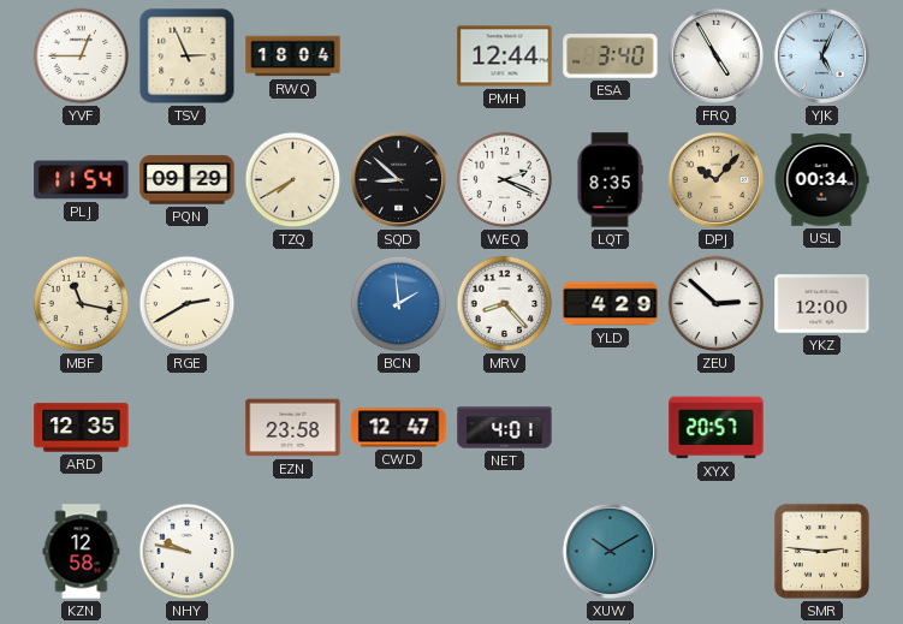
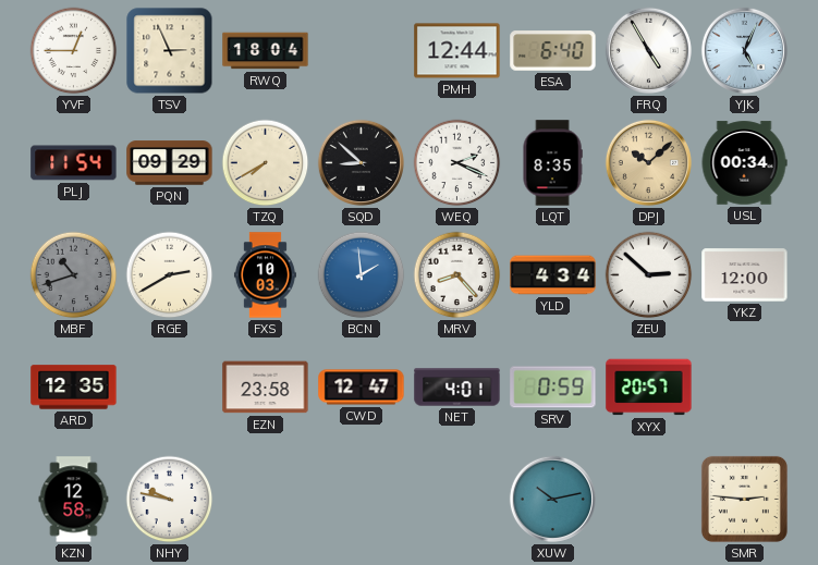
ESA: 3:40 -> 6:40
DPJ: 10:07 -> 10:08
MBF: 11:17 -> 10:42
MBF dial: cream -> grey
FXS: none -> 10:03
YLD: 4:29 -> 4:34
SRV: none -> 0:59
XUW: 10:10 -> 10:13
